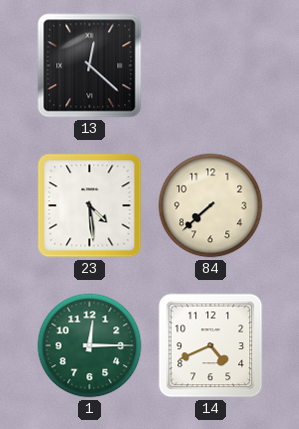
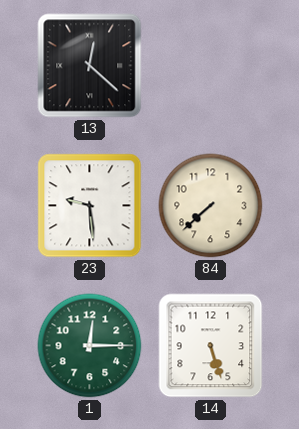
23: 4:29 -> 9:29
14: 4:41 -> 5:27
